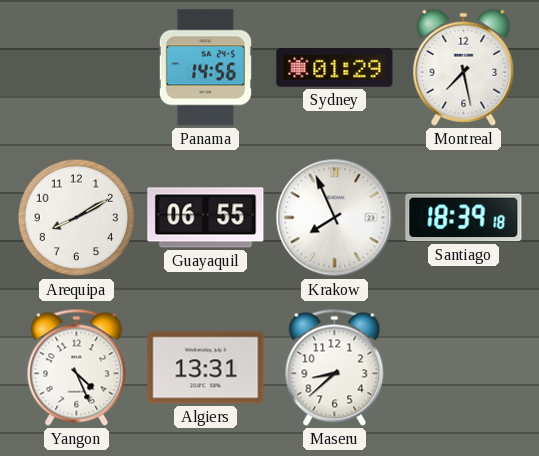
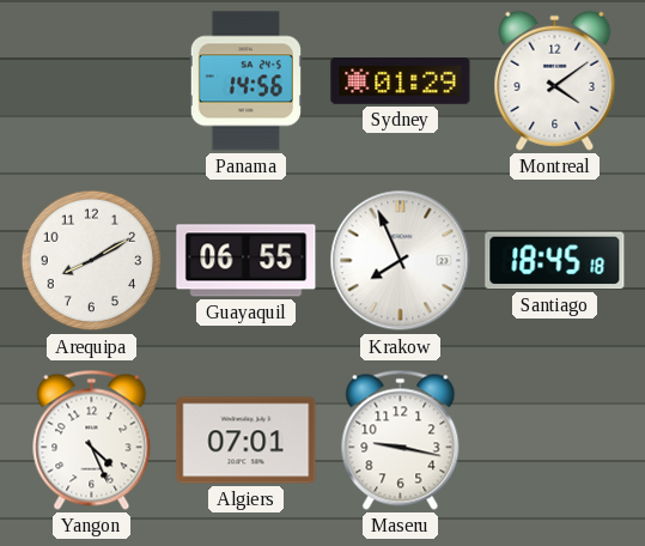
Montreal: 7:28 -> 4:09
Santiago: 18:39 -> 18:45
Algiers: 13:31 -> 07:01
Maseru: 8:38 -> 9:17
